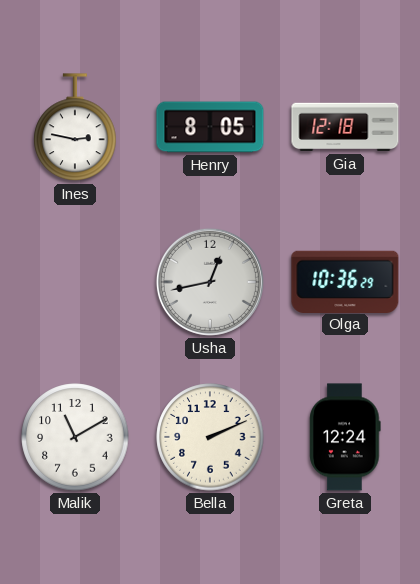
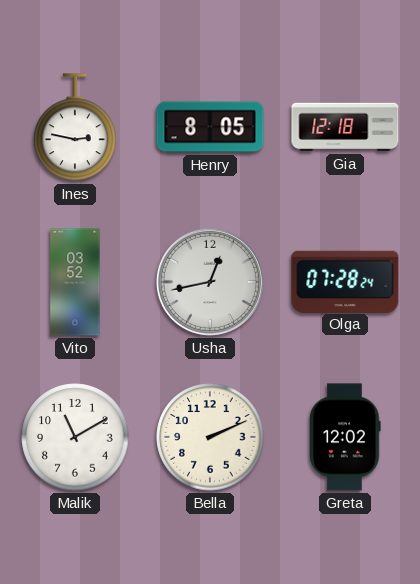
Vito: none -> 03:52
Olga: 10:36 -> 07:28
Greta: 12:24 -> 12:02
